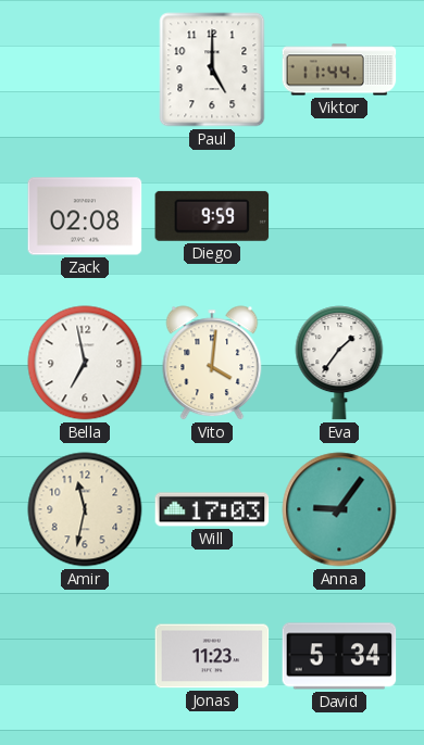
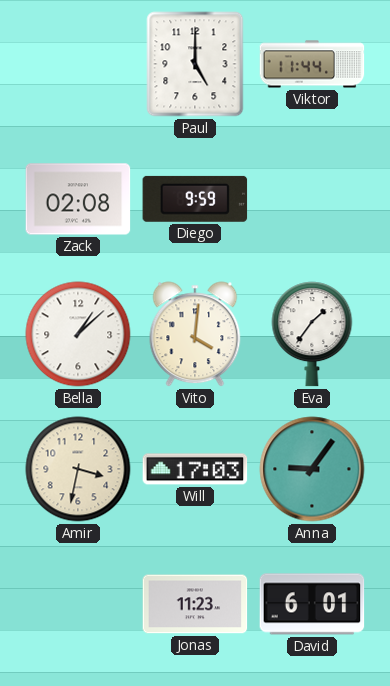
Bella: 6:58 -> 1:08
Amir: 11:32 -> 3:32
David: 5:34 -> 6:01
